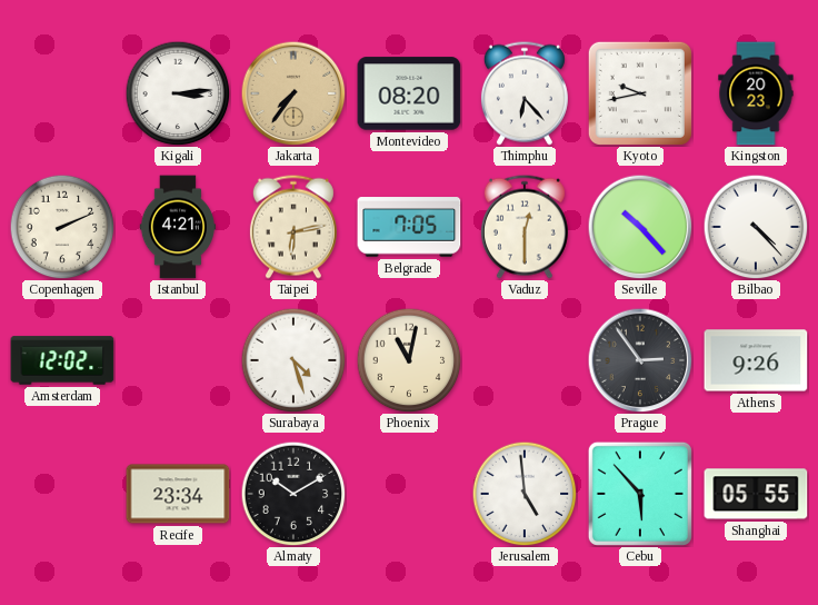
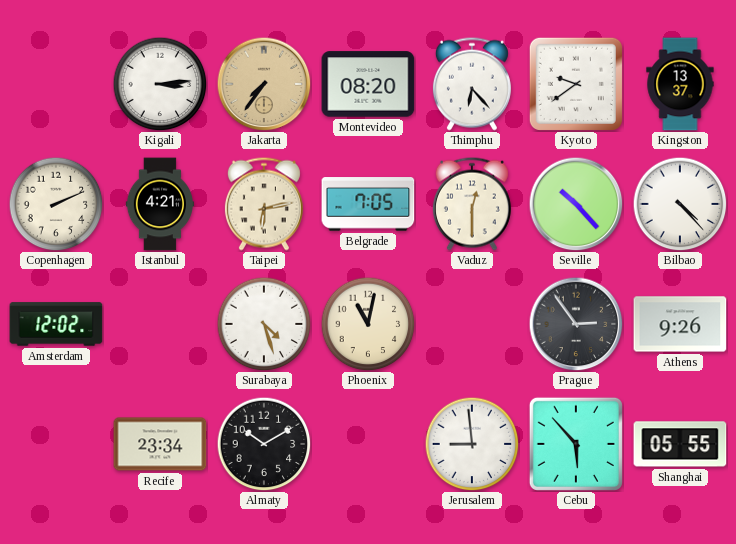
Kyoto: 9:43 -> 9:39
Kingston: 20:23 -> 13:37
Jerusalem: 4:59 -> 8:59
